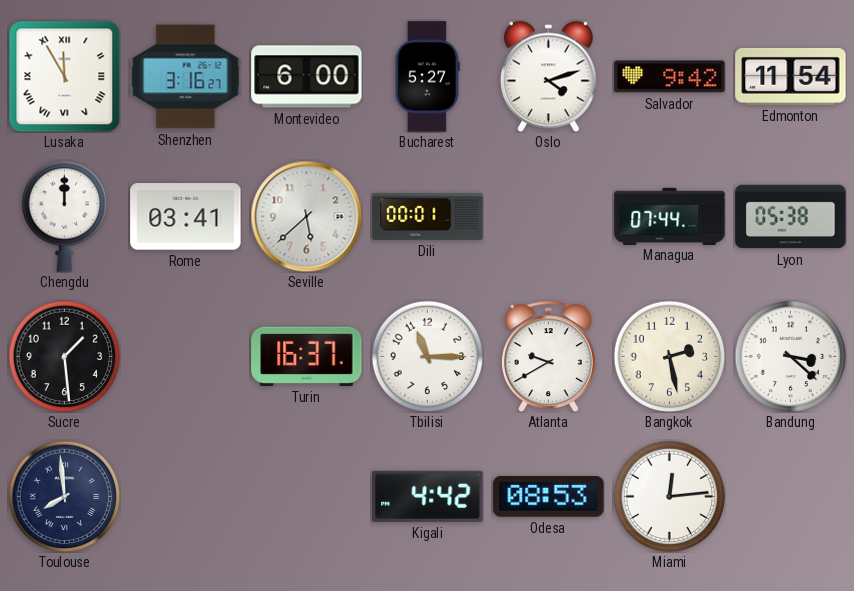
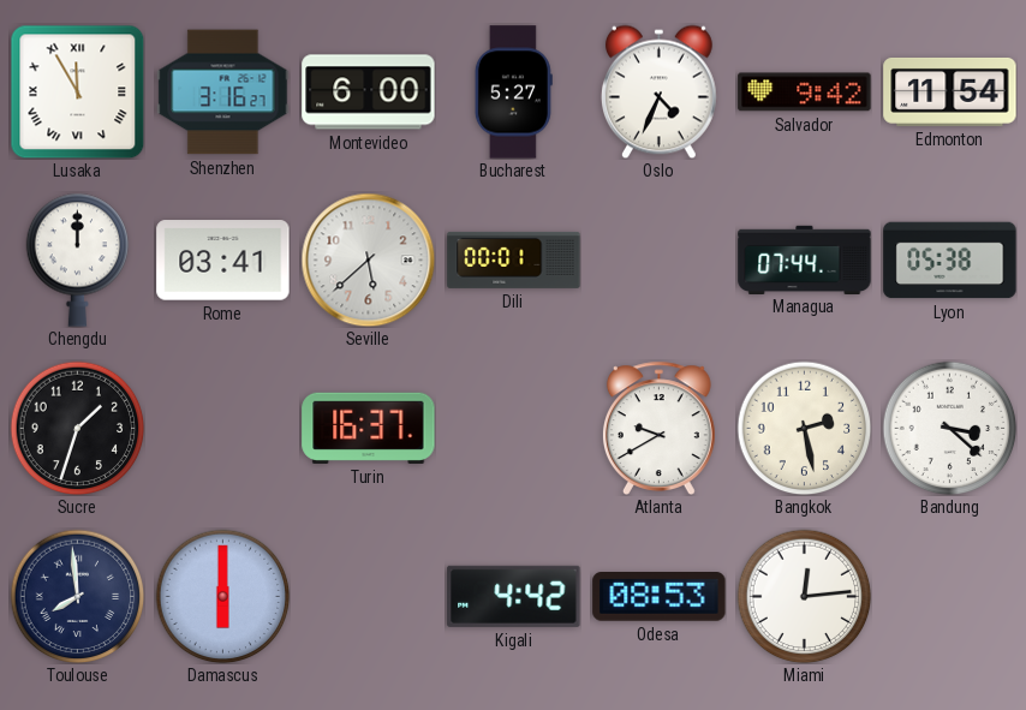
Oslo: 4:12 -> 4:34
Sucre: 1:29 -> 1:33
Tbilisi: 11:15 -> none
Damascus: none -> 6:00
